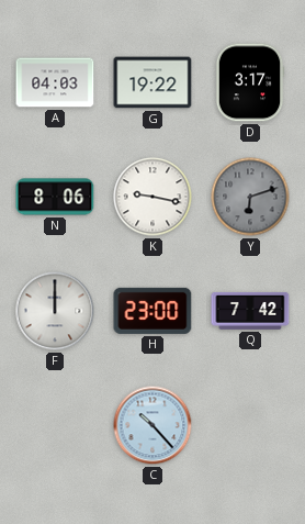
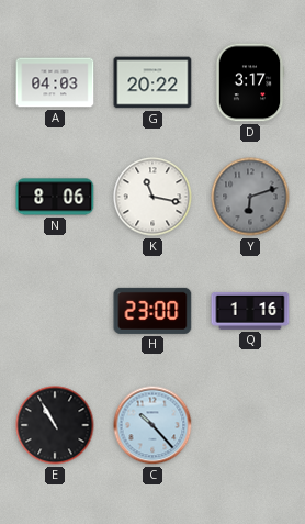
G: 19:22 -> 20:22
K: 9:17 -> 11:17
F: 12:00 -> none
Q: 7:42 -> 1:16
E: none -> 10:55
